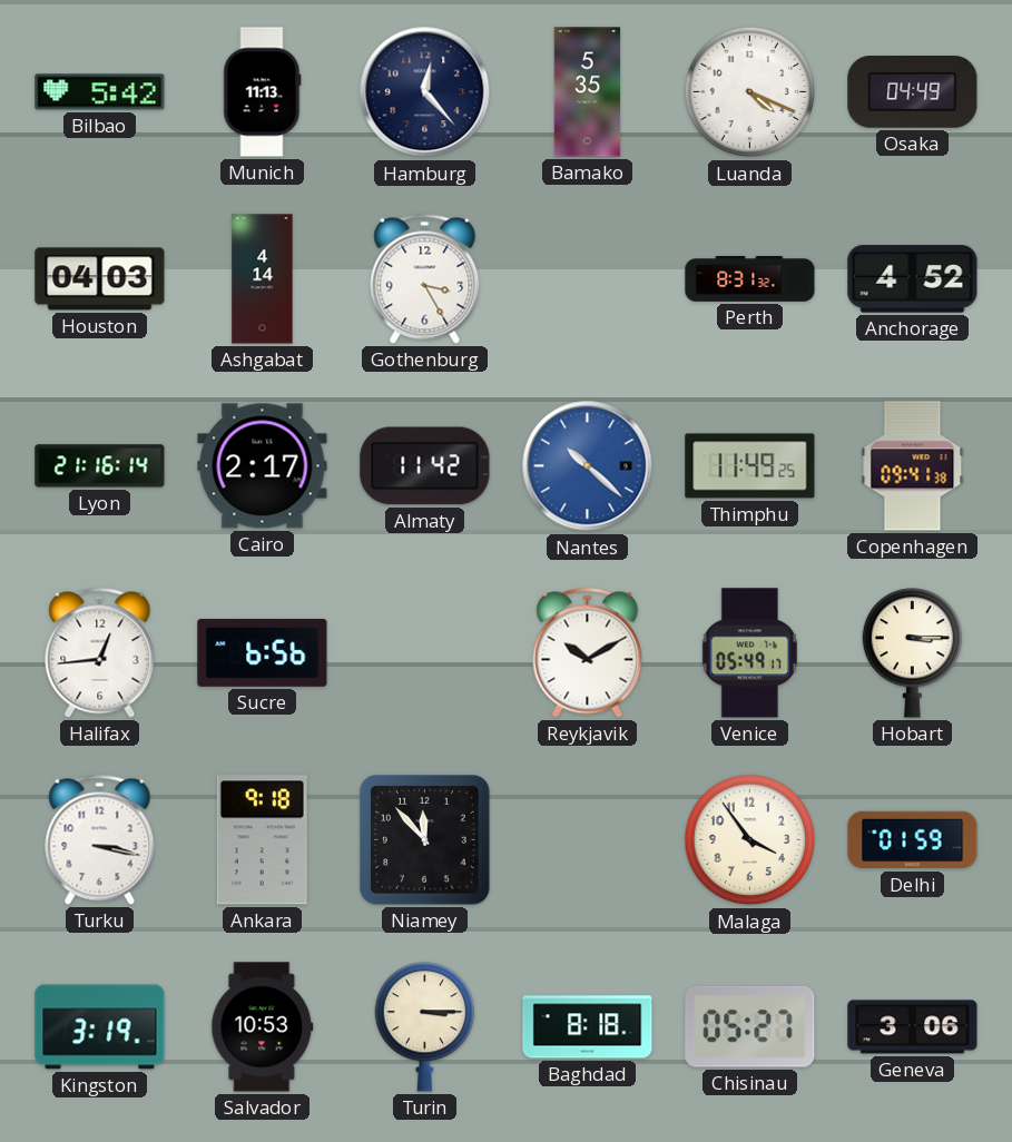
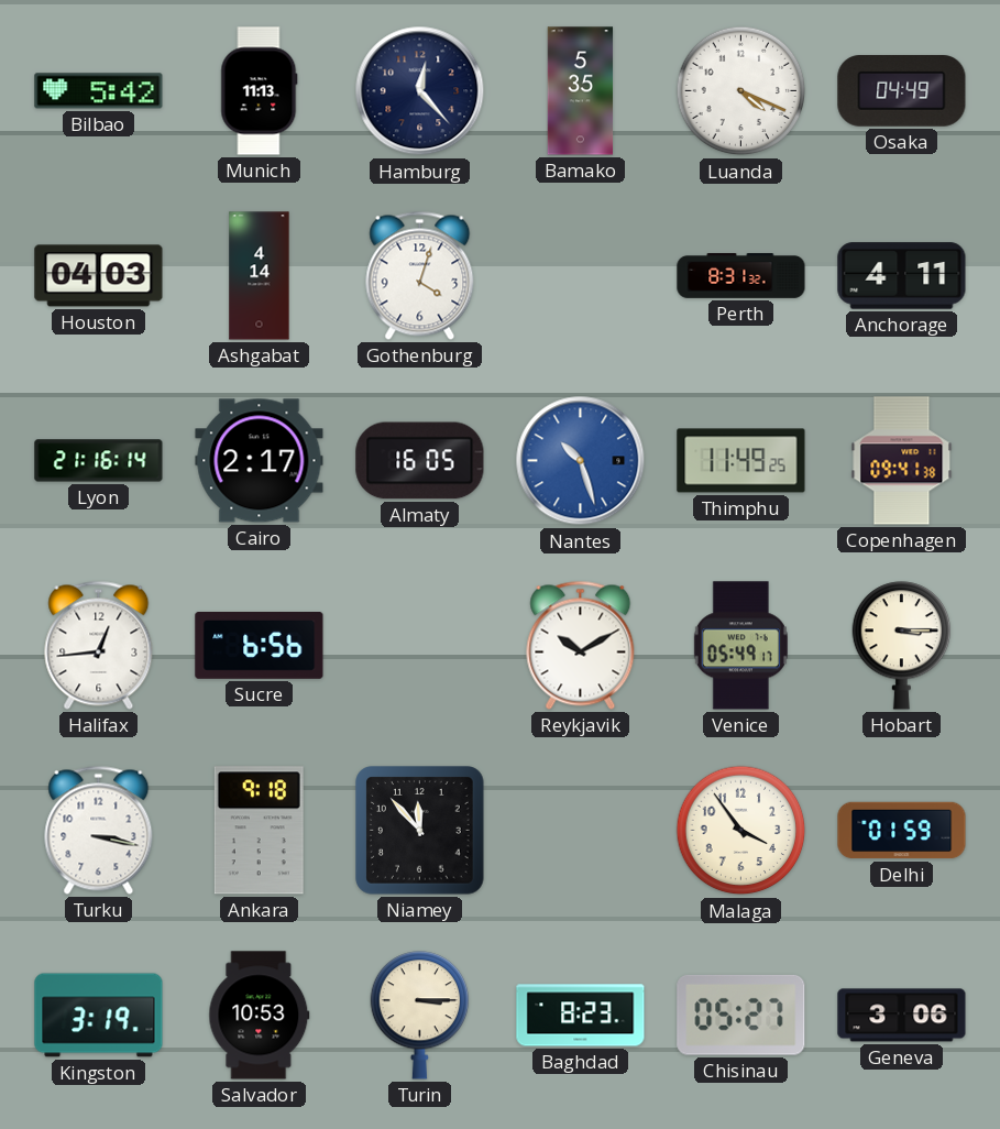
Gothenburg: 3:25 -> 4:03
Anchorage: 4:52 -> 4:11
Almaty: 11:42 -> 16:05
Nantes: 10:22 -> 10:27
Baghdad: 8:18 -> 8:23
